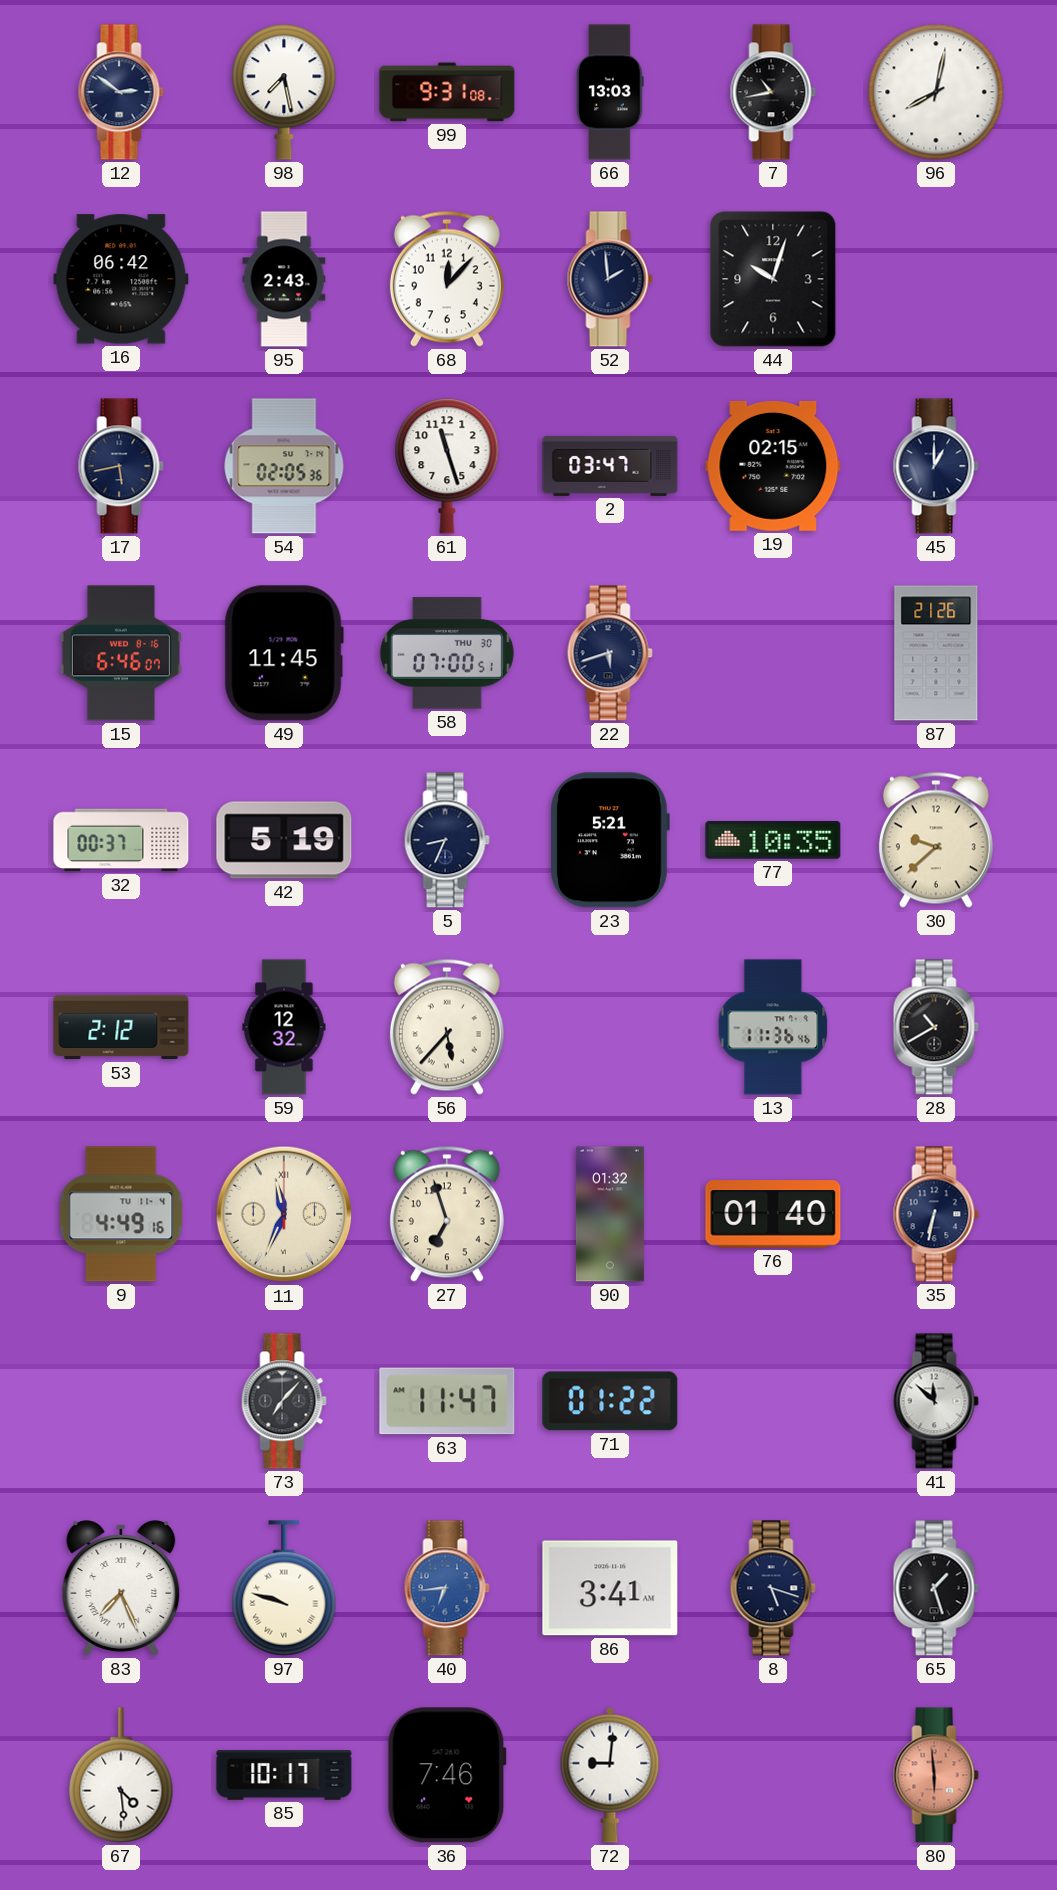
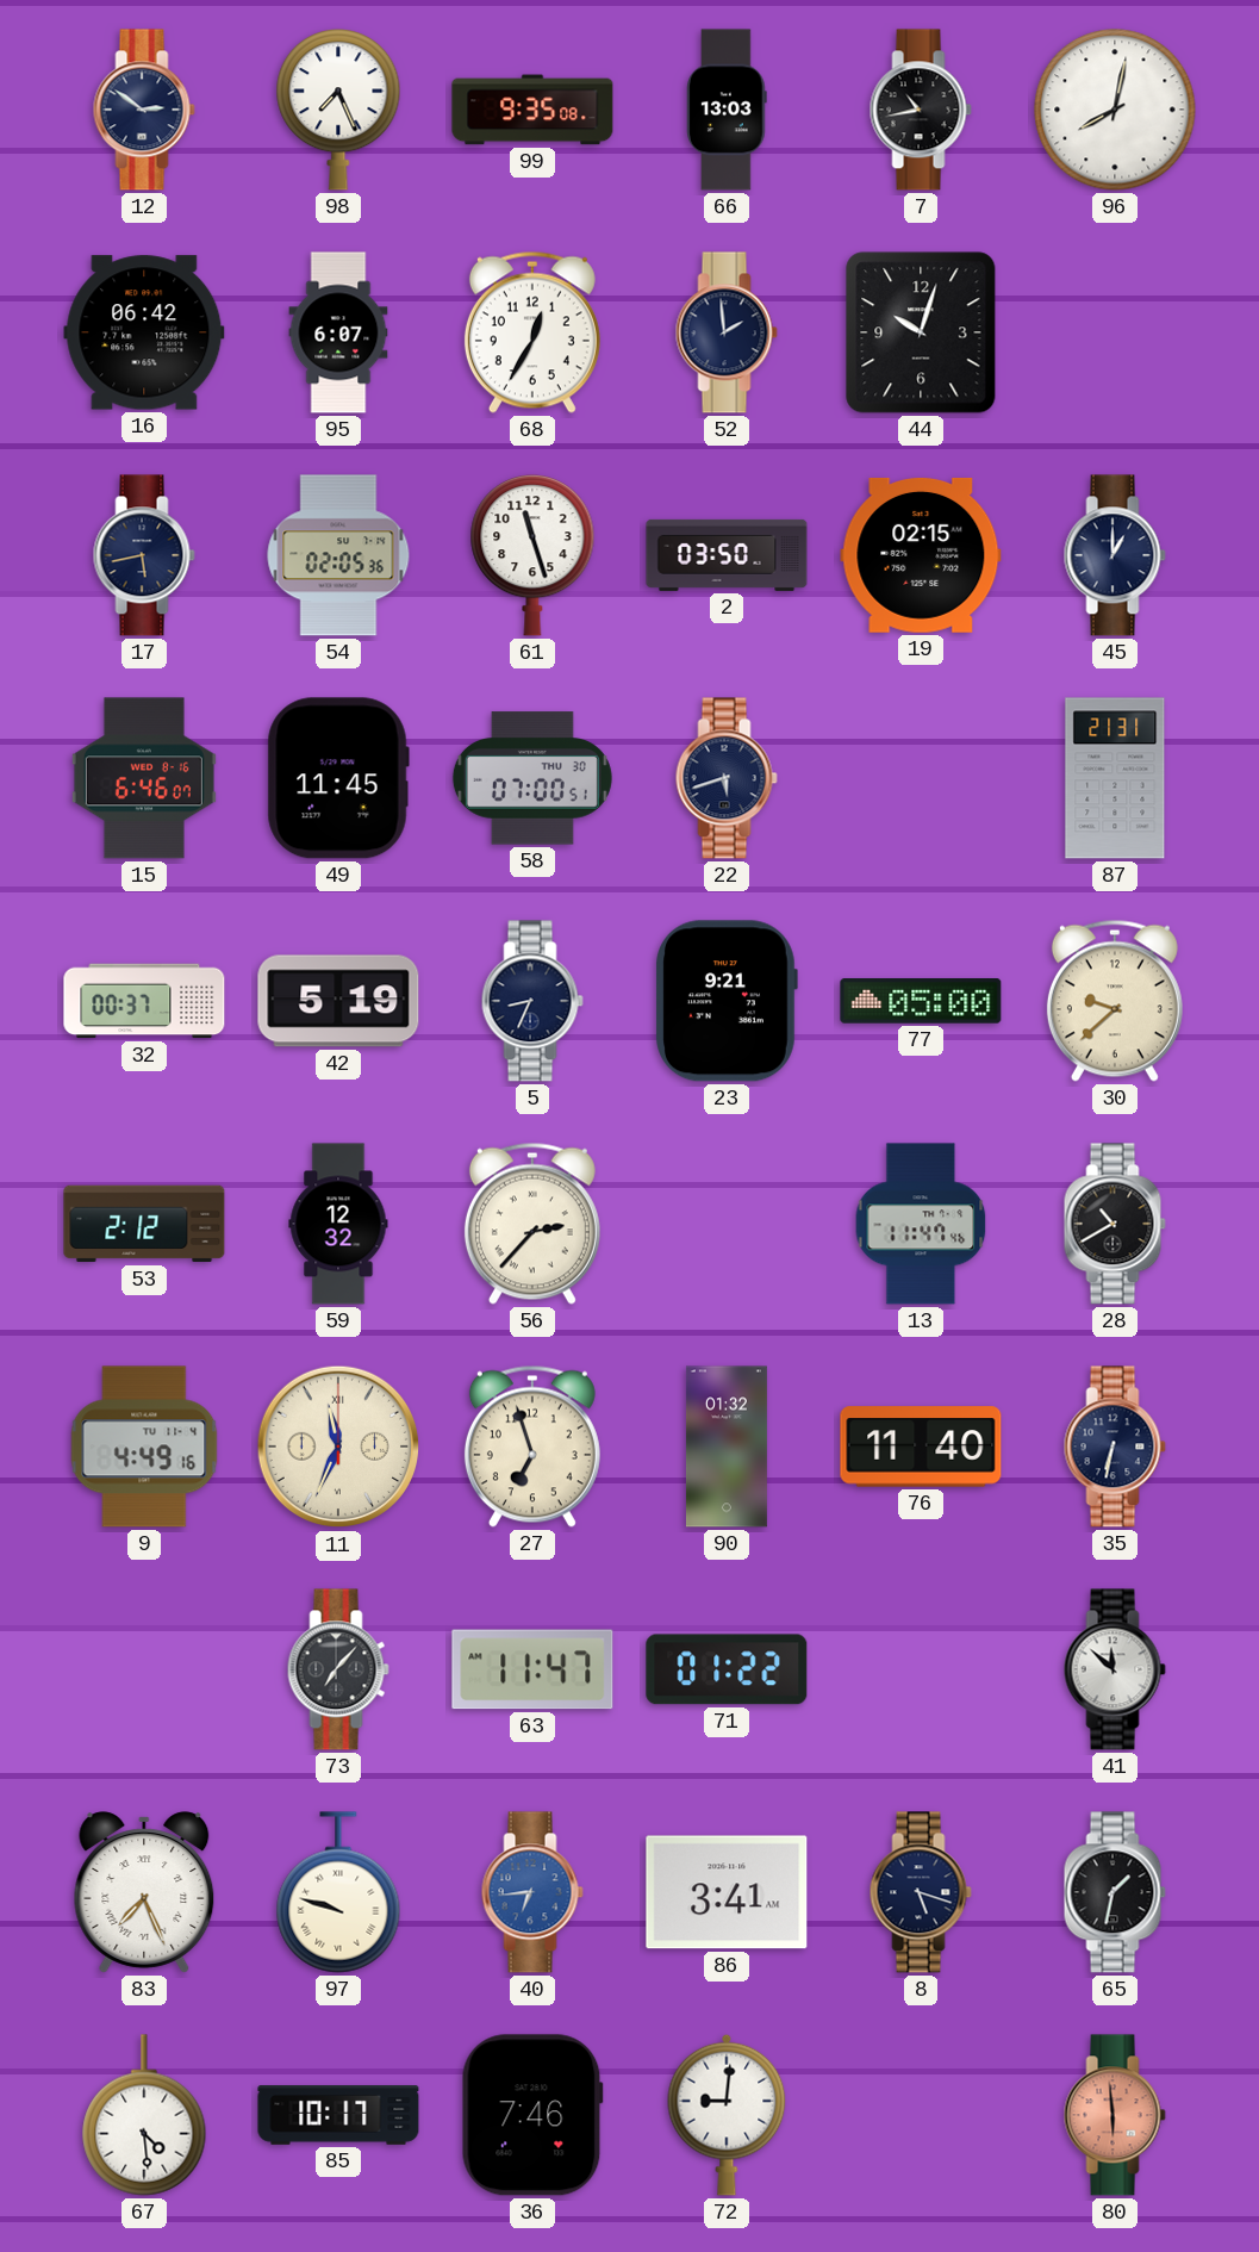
98: 7:28 -> 7:26
99: 9:31 -> 9:35
95: 2:43 -> 6:07
68: 12:07 -> 12:35
2: 03:47 -> 03:50
87: 21:26 -> 21:31
23: 5:21 -> 9:21
77: 10:35 -> 05:00
56: 5:37 -> 2:37
13: 11:36 -> 11:47
76: 01:40 -> 11:40
65: 1:27 -> 1:32
